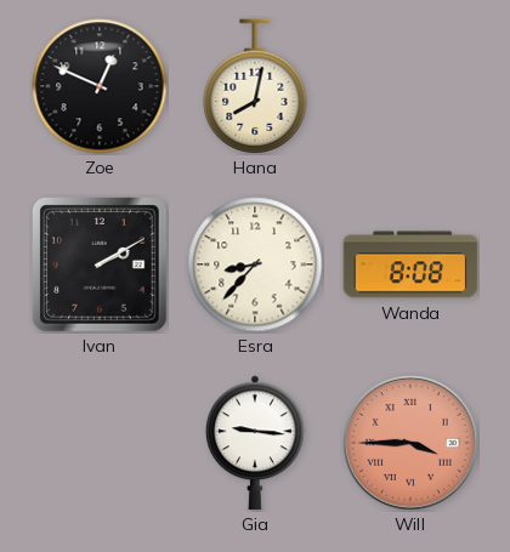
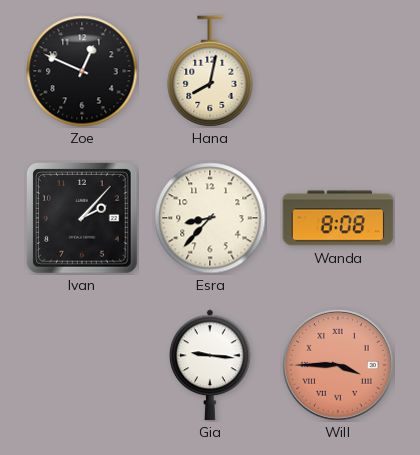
Ivan: 2:10 -> 2:07
